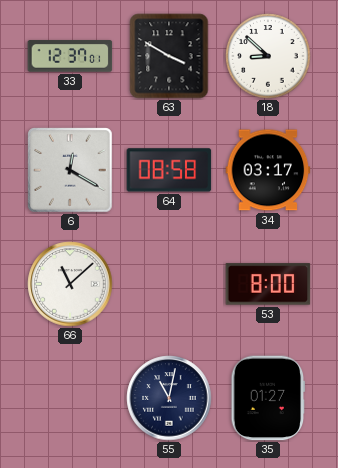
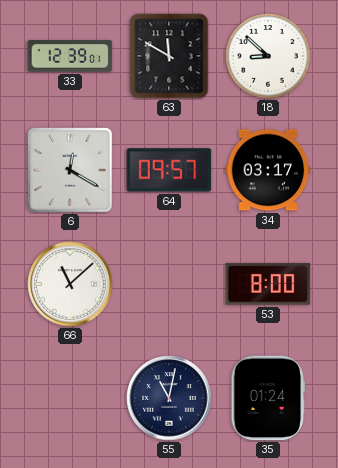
33: 12:37 -> 12:39
63: 3:50 -> 11:50
64: 08:58 -> 09:57
35: 01:27 -> 01:24
